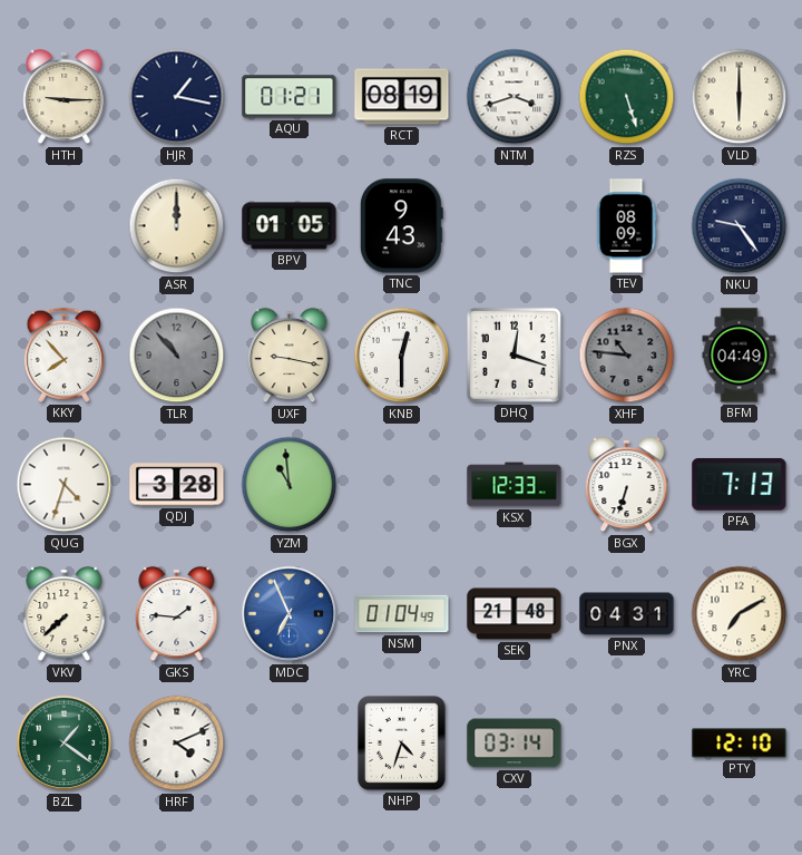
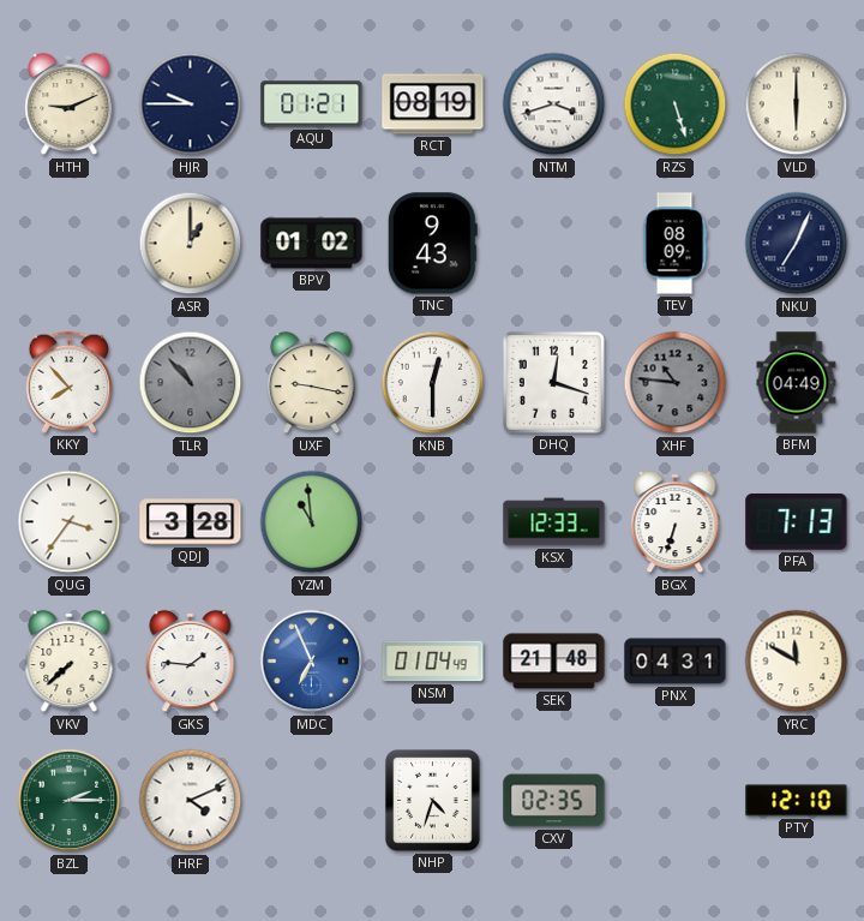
HTH: 9:15 -> 9:11
HJR: 1:17 -> 9:45
ASR: 12:00 -> 1:00
BPV: 01:05 -> 01:02
NKU: 9:24 -> 7:04
QUG: 4:33 -> 3:36
YRC: 7:10 -> 11:50
BZL: 1:21 -> 2:15
CXV: 03:14 -> 02:35
